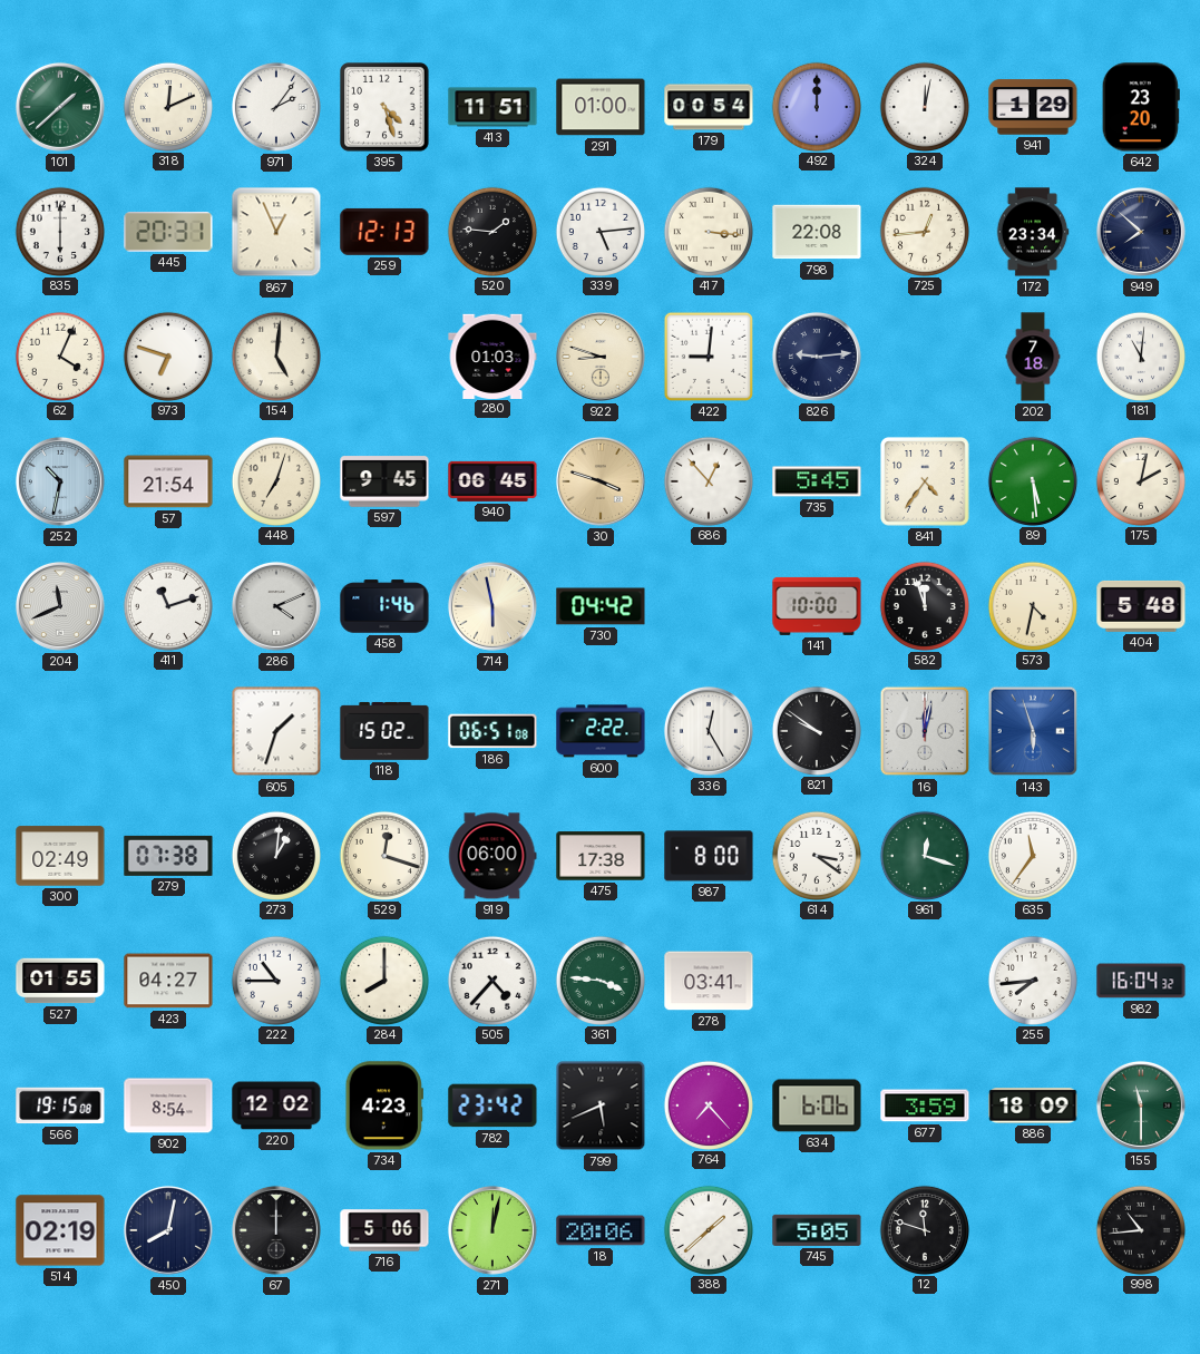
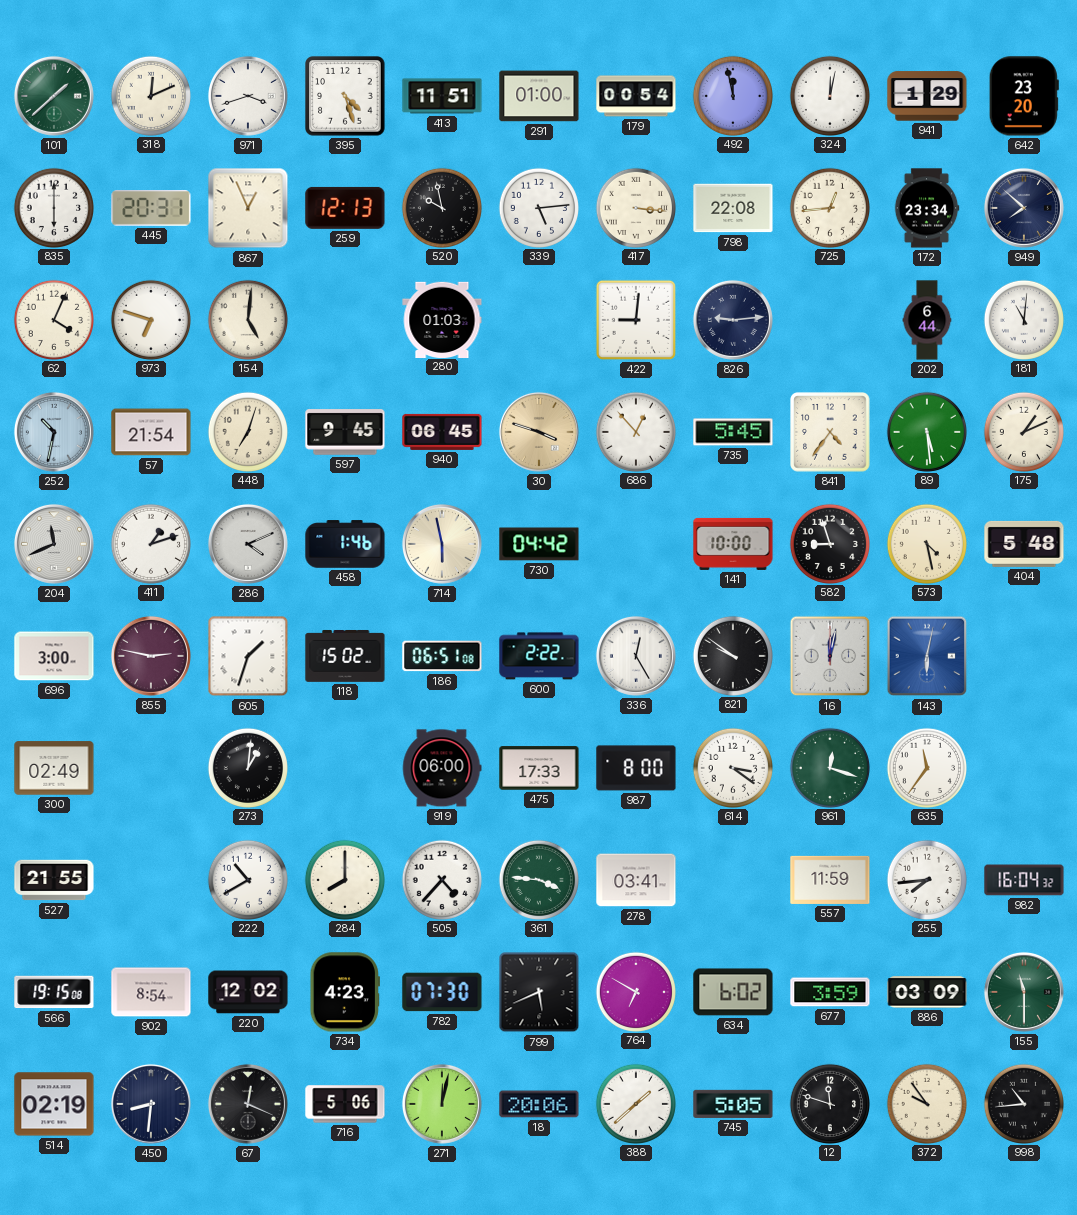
971: 2:06 -> 3:42
492: 12:00 -> 11:58
520: 1:46 -> 9:58
922: 8:48 -> none
202: 7:18 -> 6:44
175: 2:02 -> 1:11
411: 11:12 -> 1:12
582: 11:57 -> 8:57
573: 4:32 -> 4:28
696: none -> 3:00
855: none -> 2:47
143: 5:57 -> 6:02
279: 07:38 -> none
529: 12:18 -> none
475: 17:38 -> 17:33
527: 01:55 -> 21:55
423: 04:27 -> none
222: 10:45 -> 10:40
557: none -> 11:59
782: 23:42 -> 07:30
764: 7:23 -> 6:50
634: 6:06 -> 6:02
886: 18:09 -> 03:09
450: 8:02 -> 8:31
67: 12:00 -> 12:19
372: none -> 9:54
